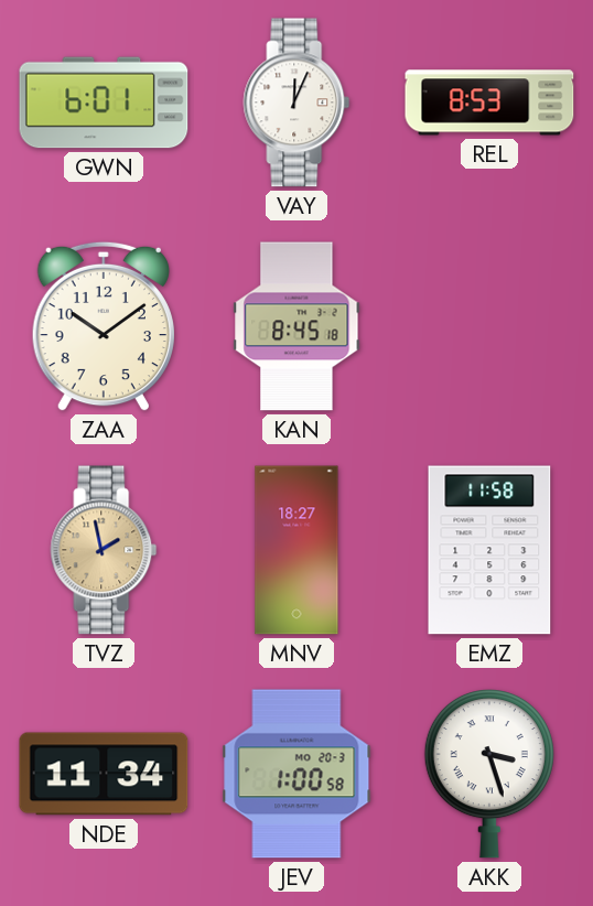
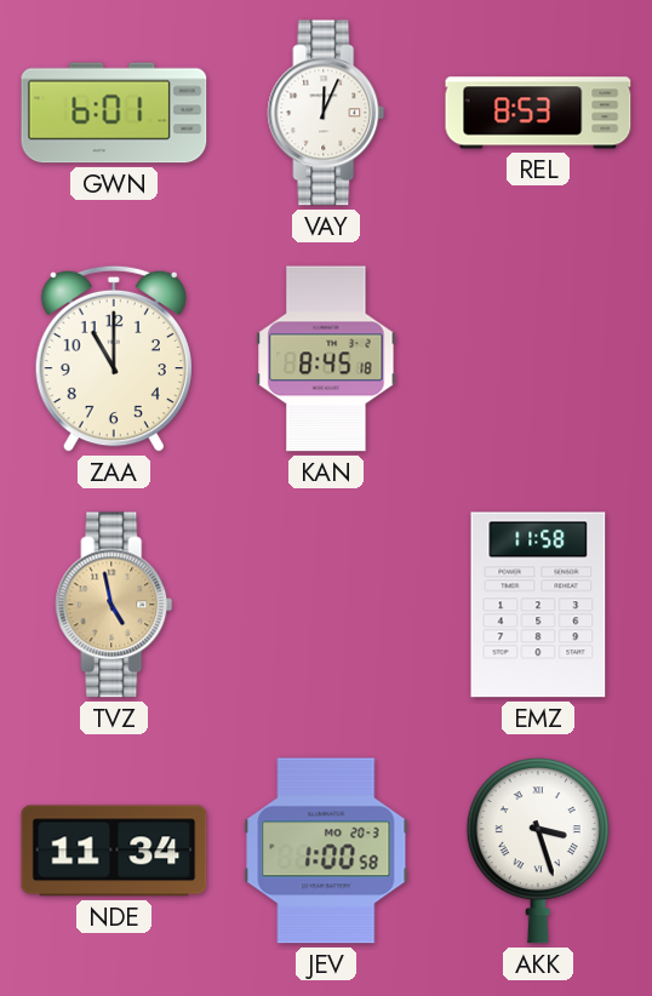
ZAA: 10:09 -> 11:00
TVZ: 1:58 -> 4:58
MNV: 18:27 -> none
